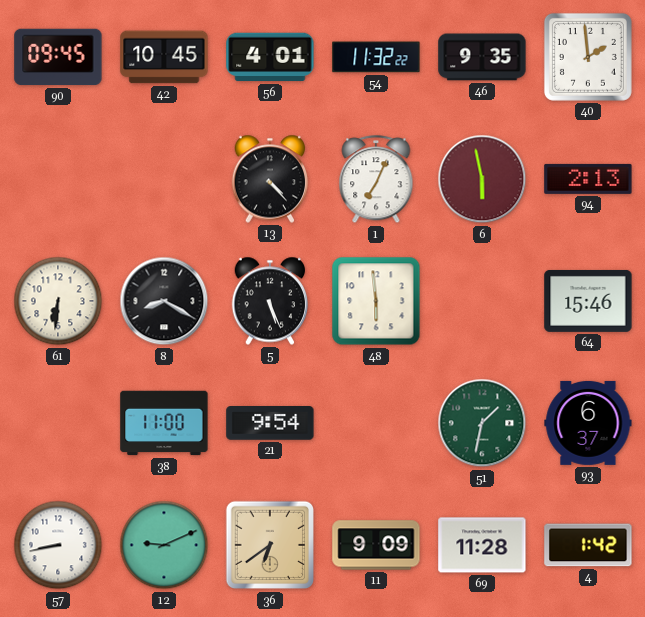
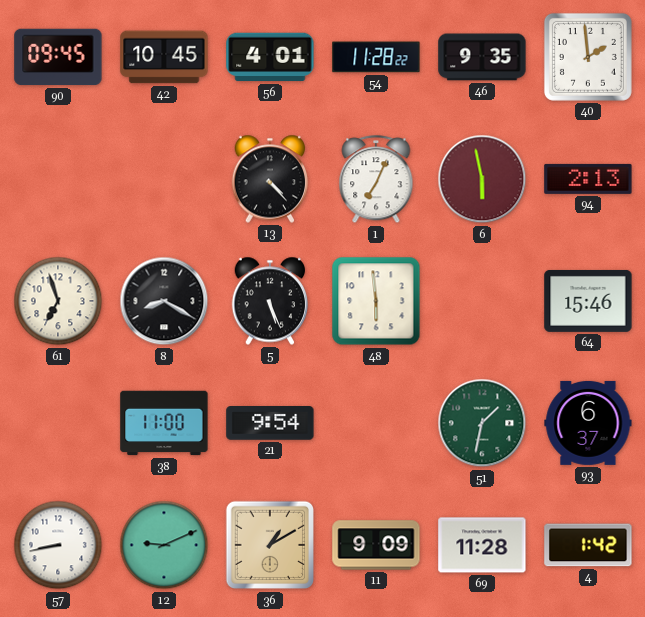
54: 11:32 -> 11:28
61: 6:31 -> 6:57
36: 6:39 -> 1:10
